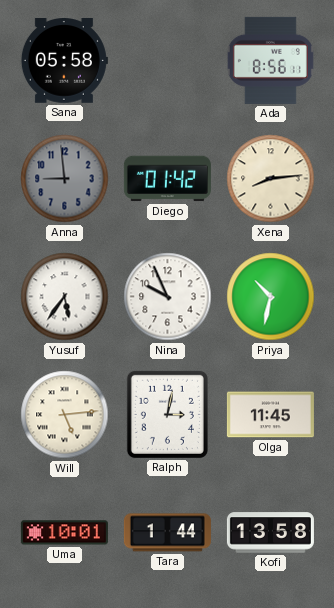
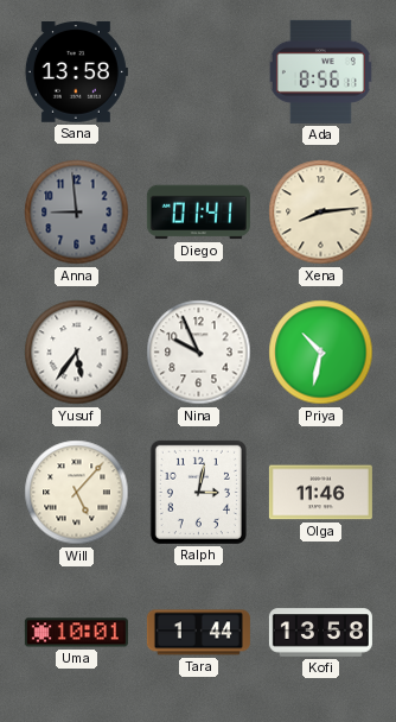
Sana: 05:58 -> 13:58
Diego: 01:42 -> 01:41
Will: 5:14 -> 5:07
Olga: 11:45 -> 11:46
